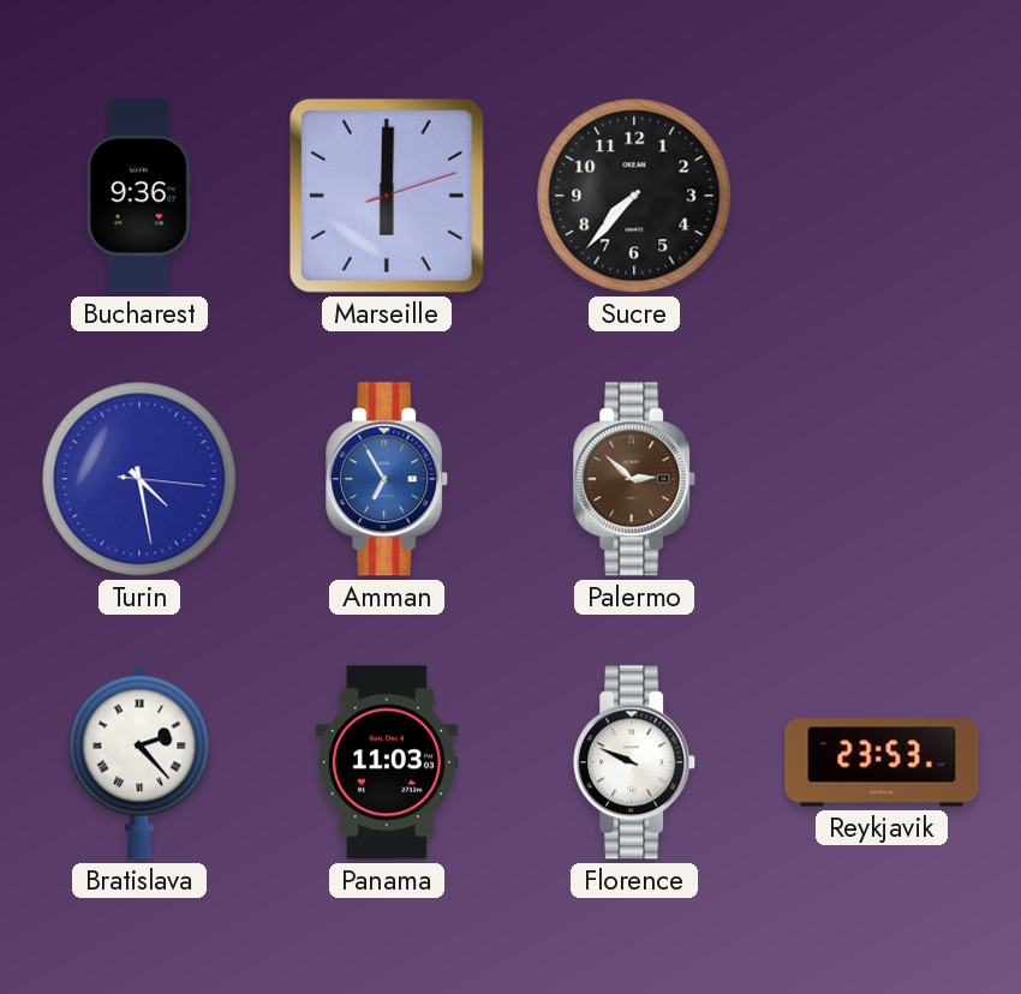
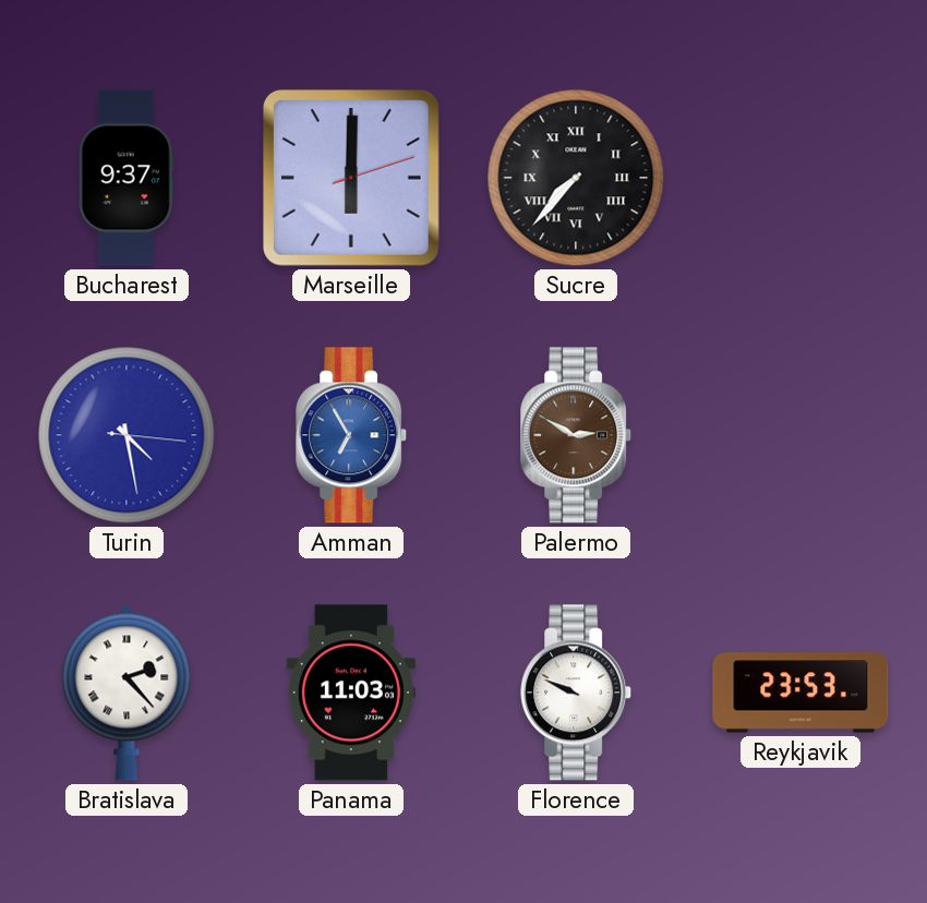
Bucharest: 9:36 -> 9:37
Sucre numerals: Arabic -> Roman
Palermo: 2:52 -> 2:50
